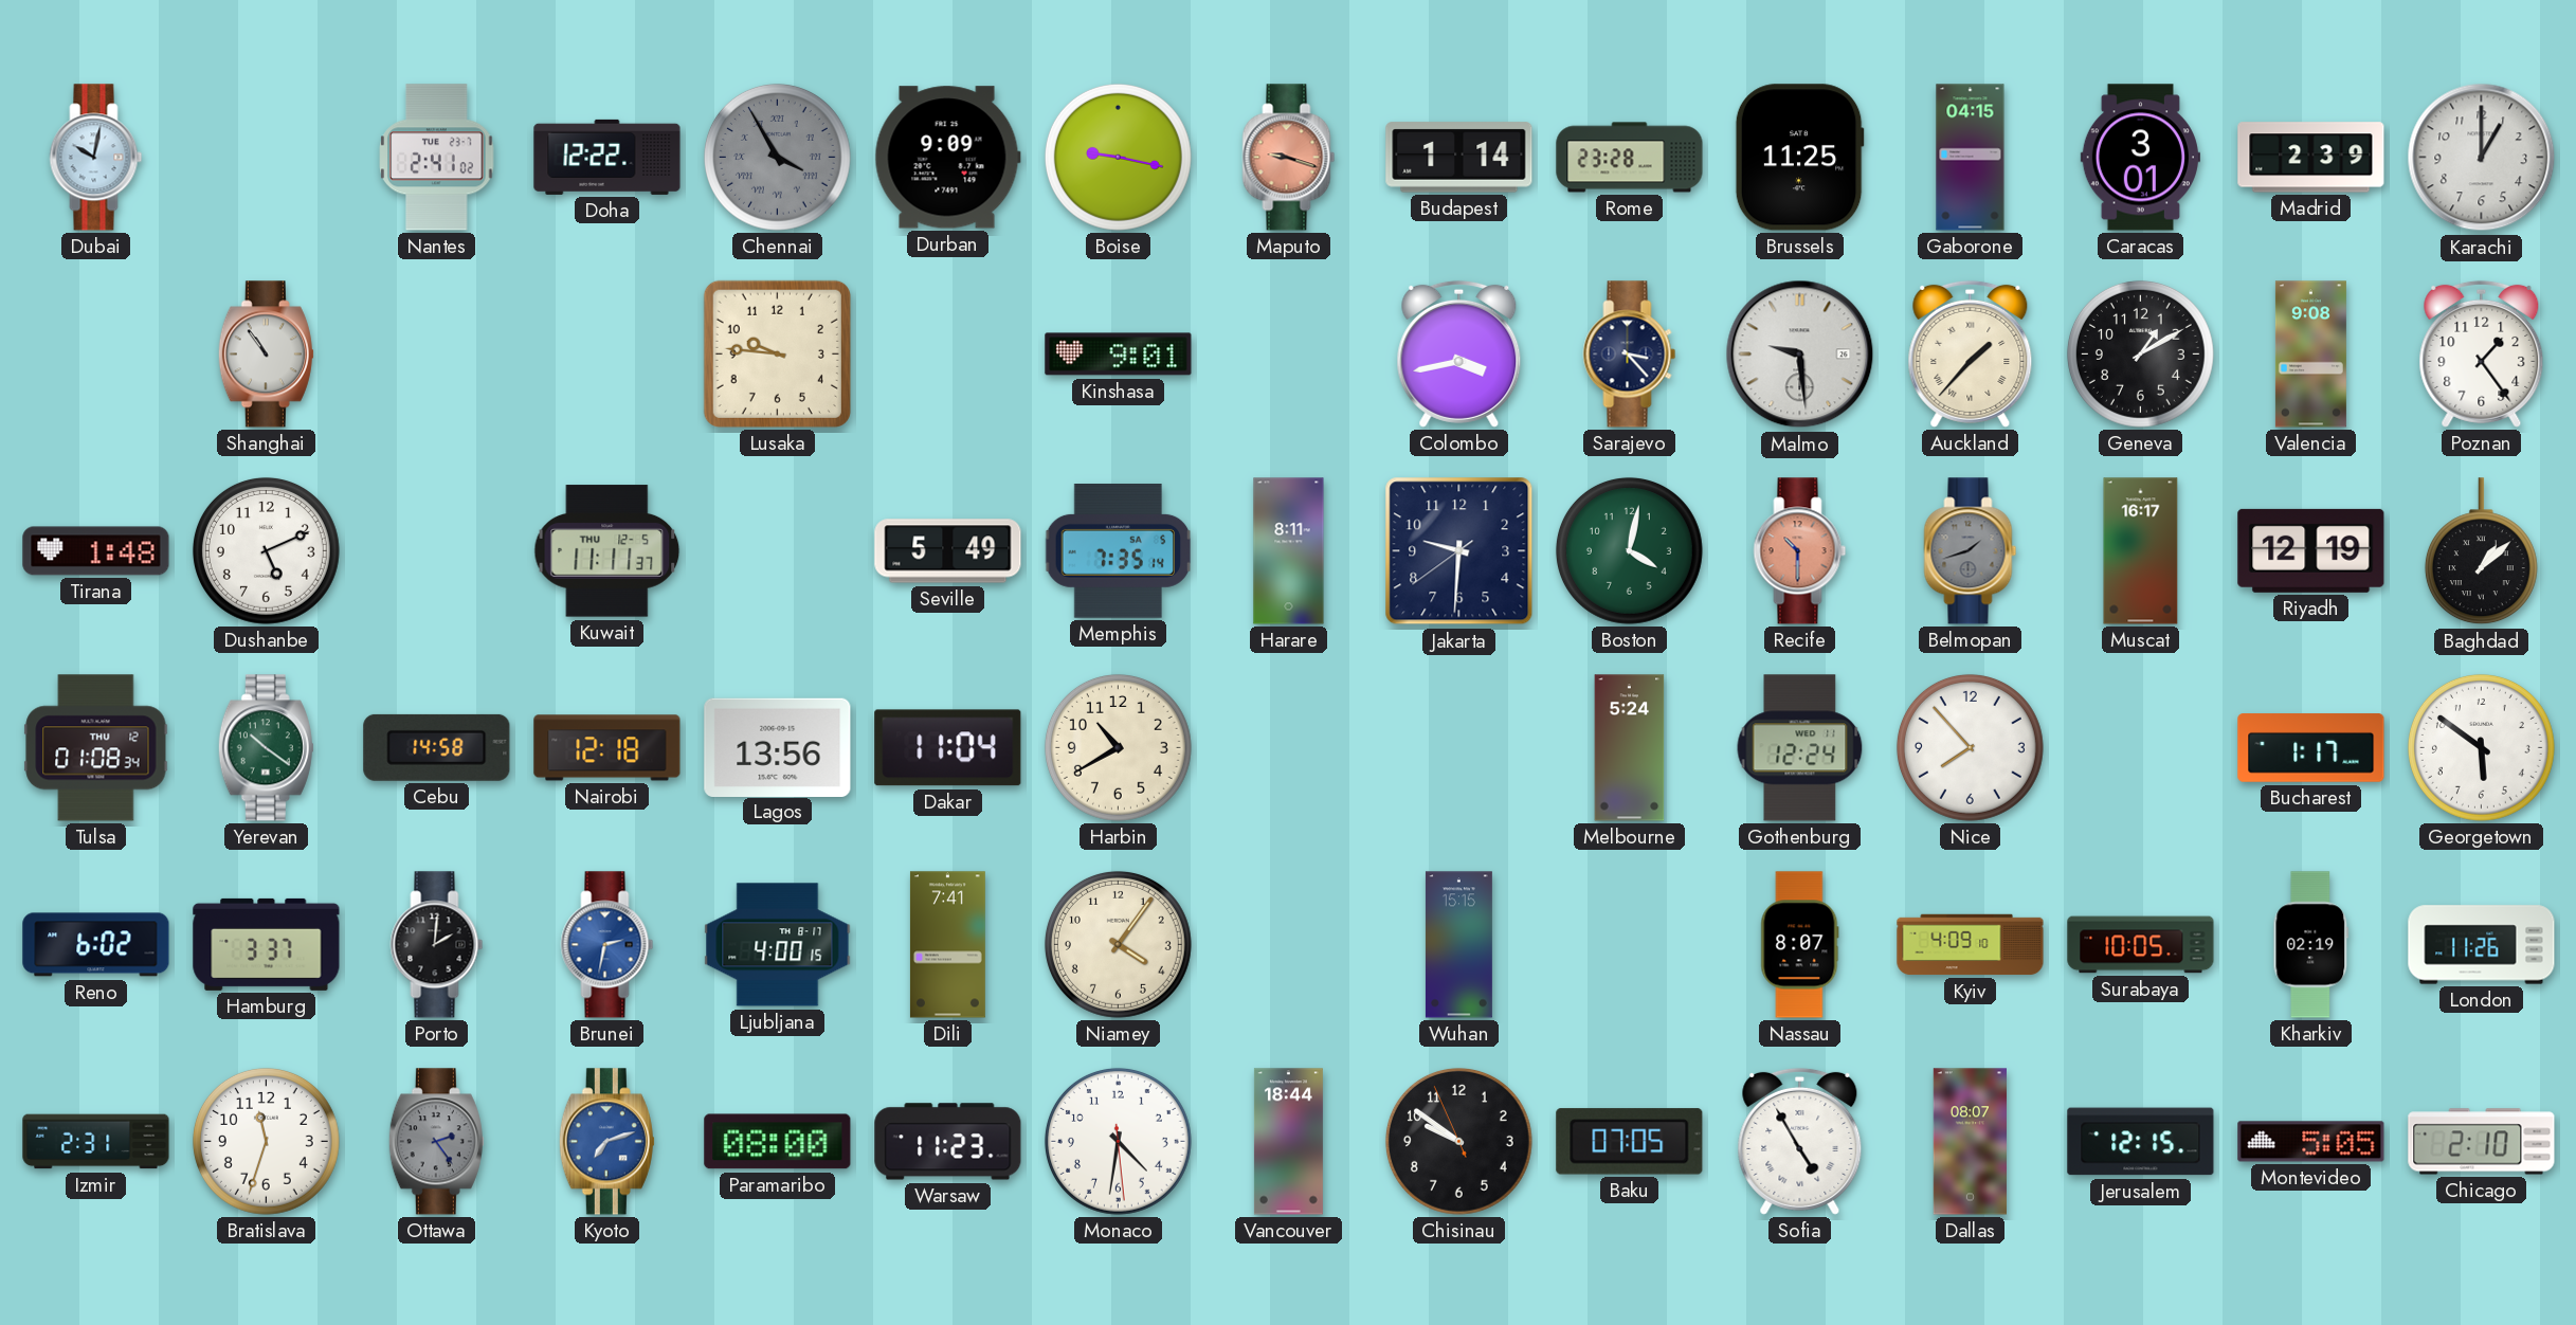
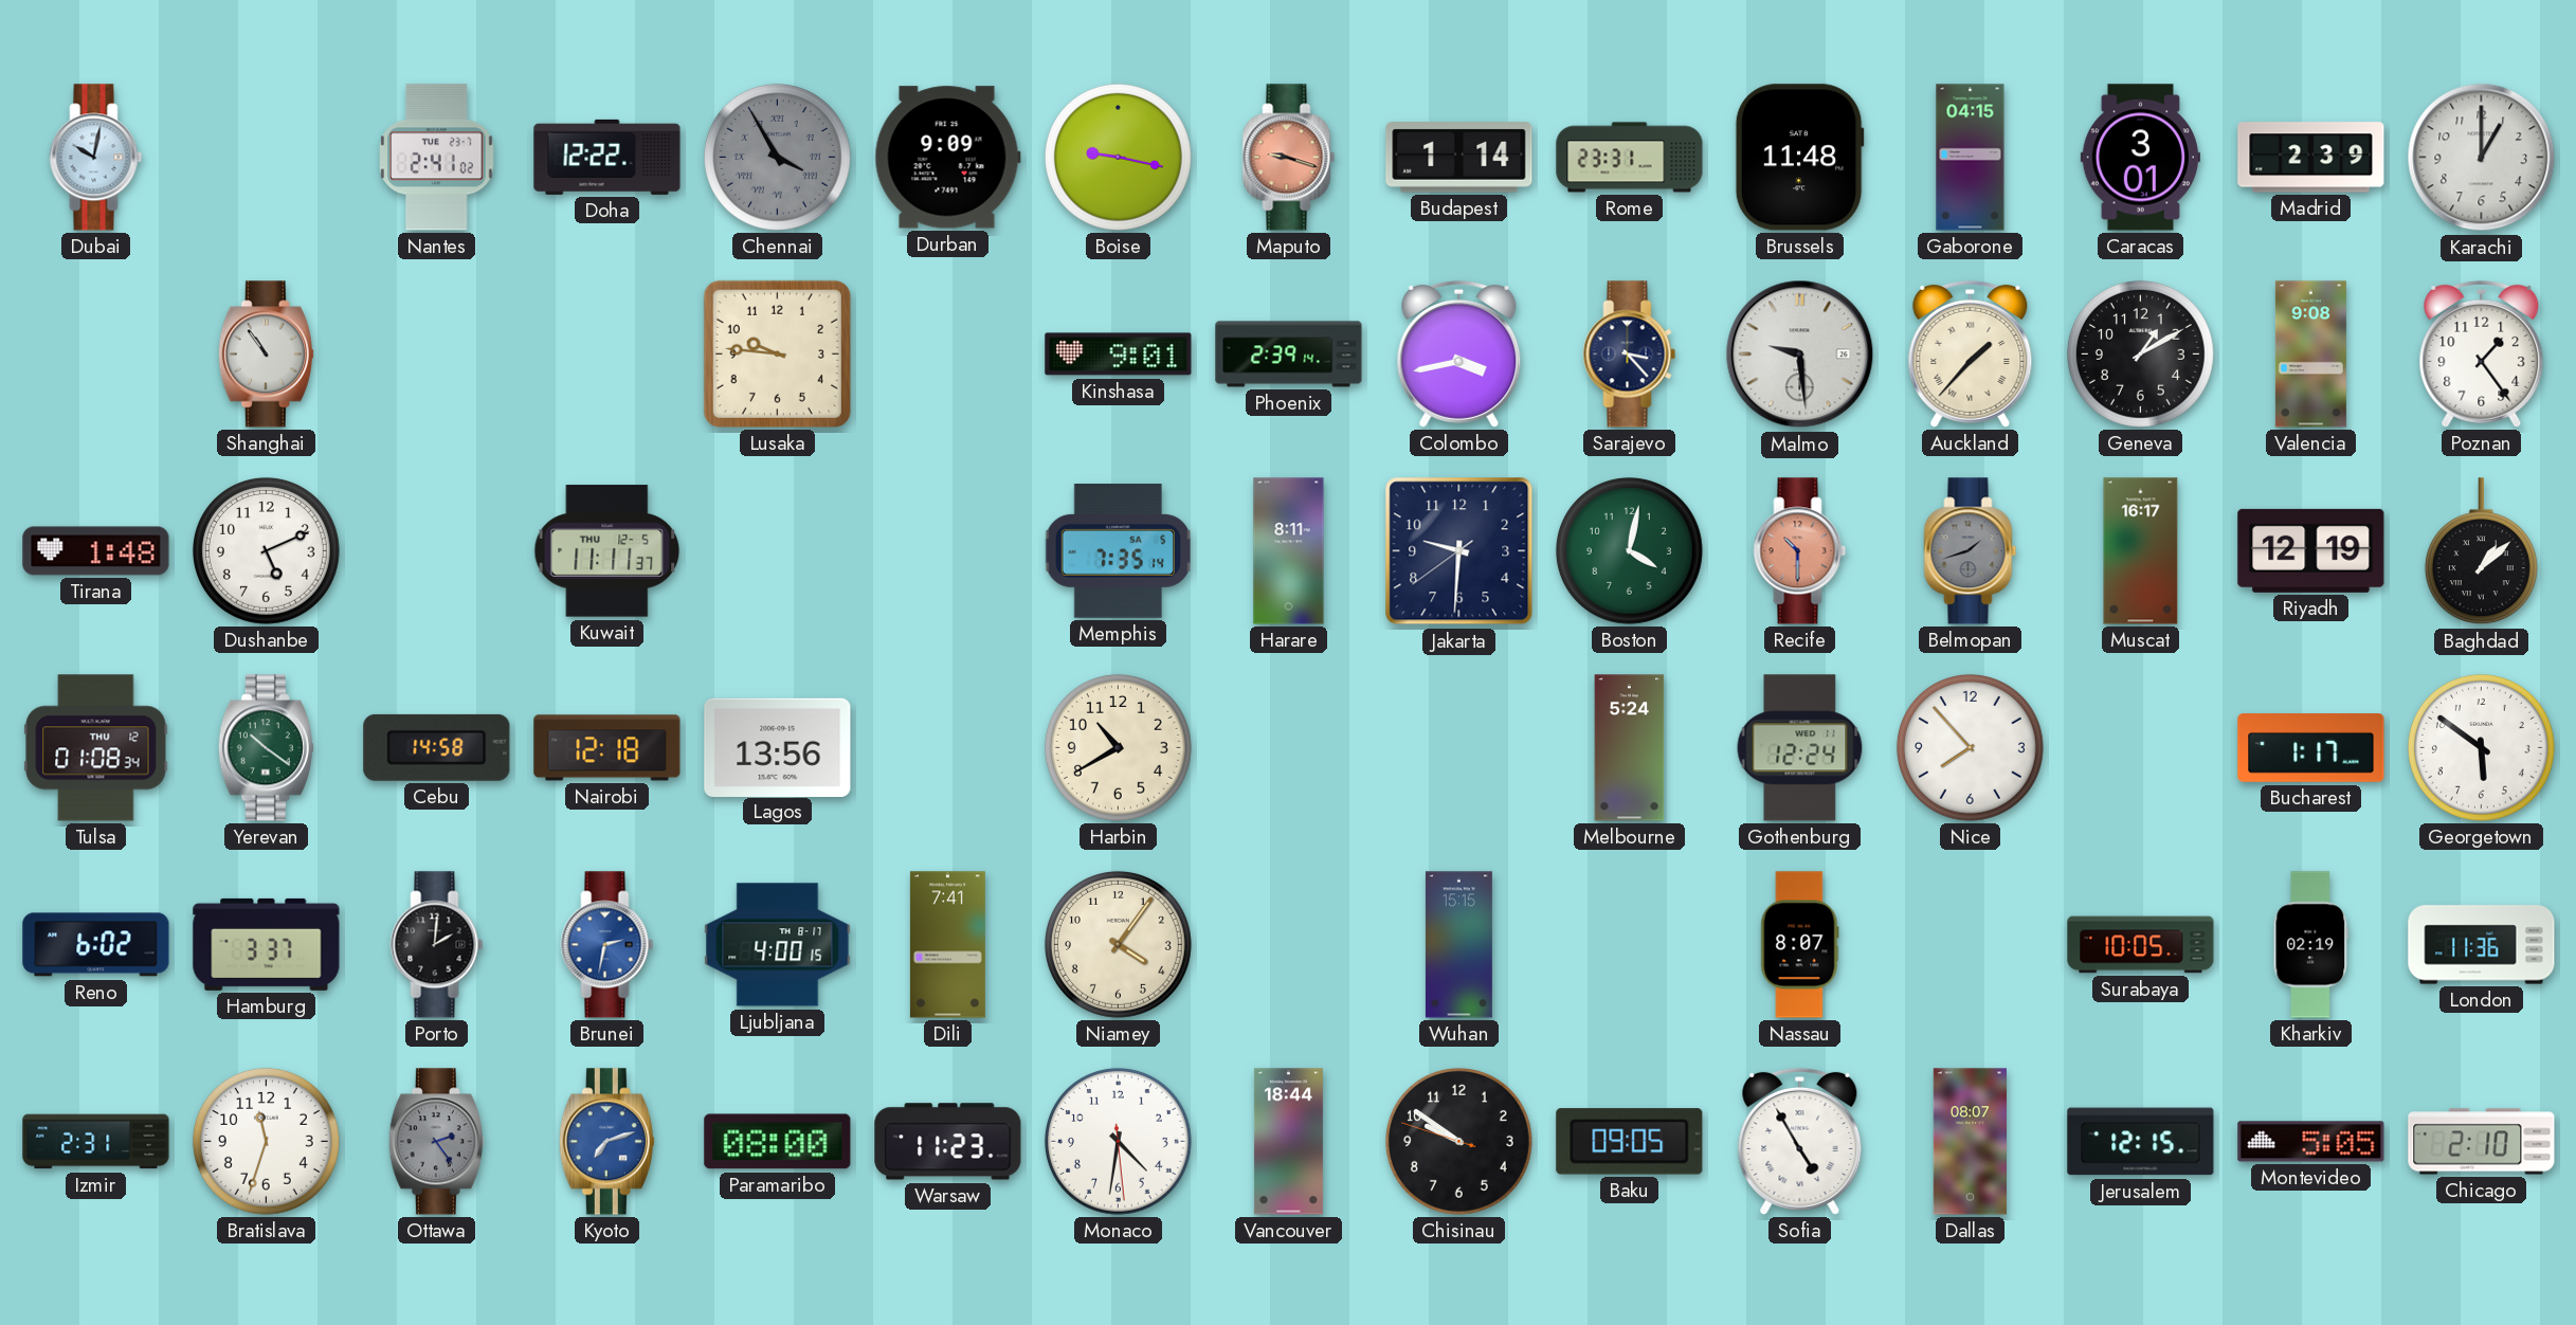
Rome: 23:28 -> 23:31
Brussels: 11:25 -> 11:48
Phoenix: none -> 2:39
Seville: 5:49 -> none
Dakar: 11:04 -> none
Kyiv: 4:09 -> none
London: 11:26 -> 11:36
Chisinau: 9:50:56 -> 9:50:48
Baku: 07:05 -> 09:05
